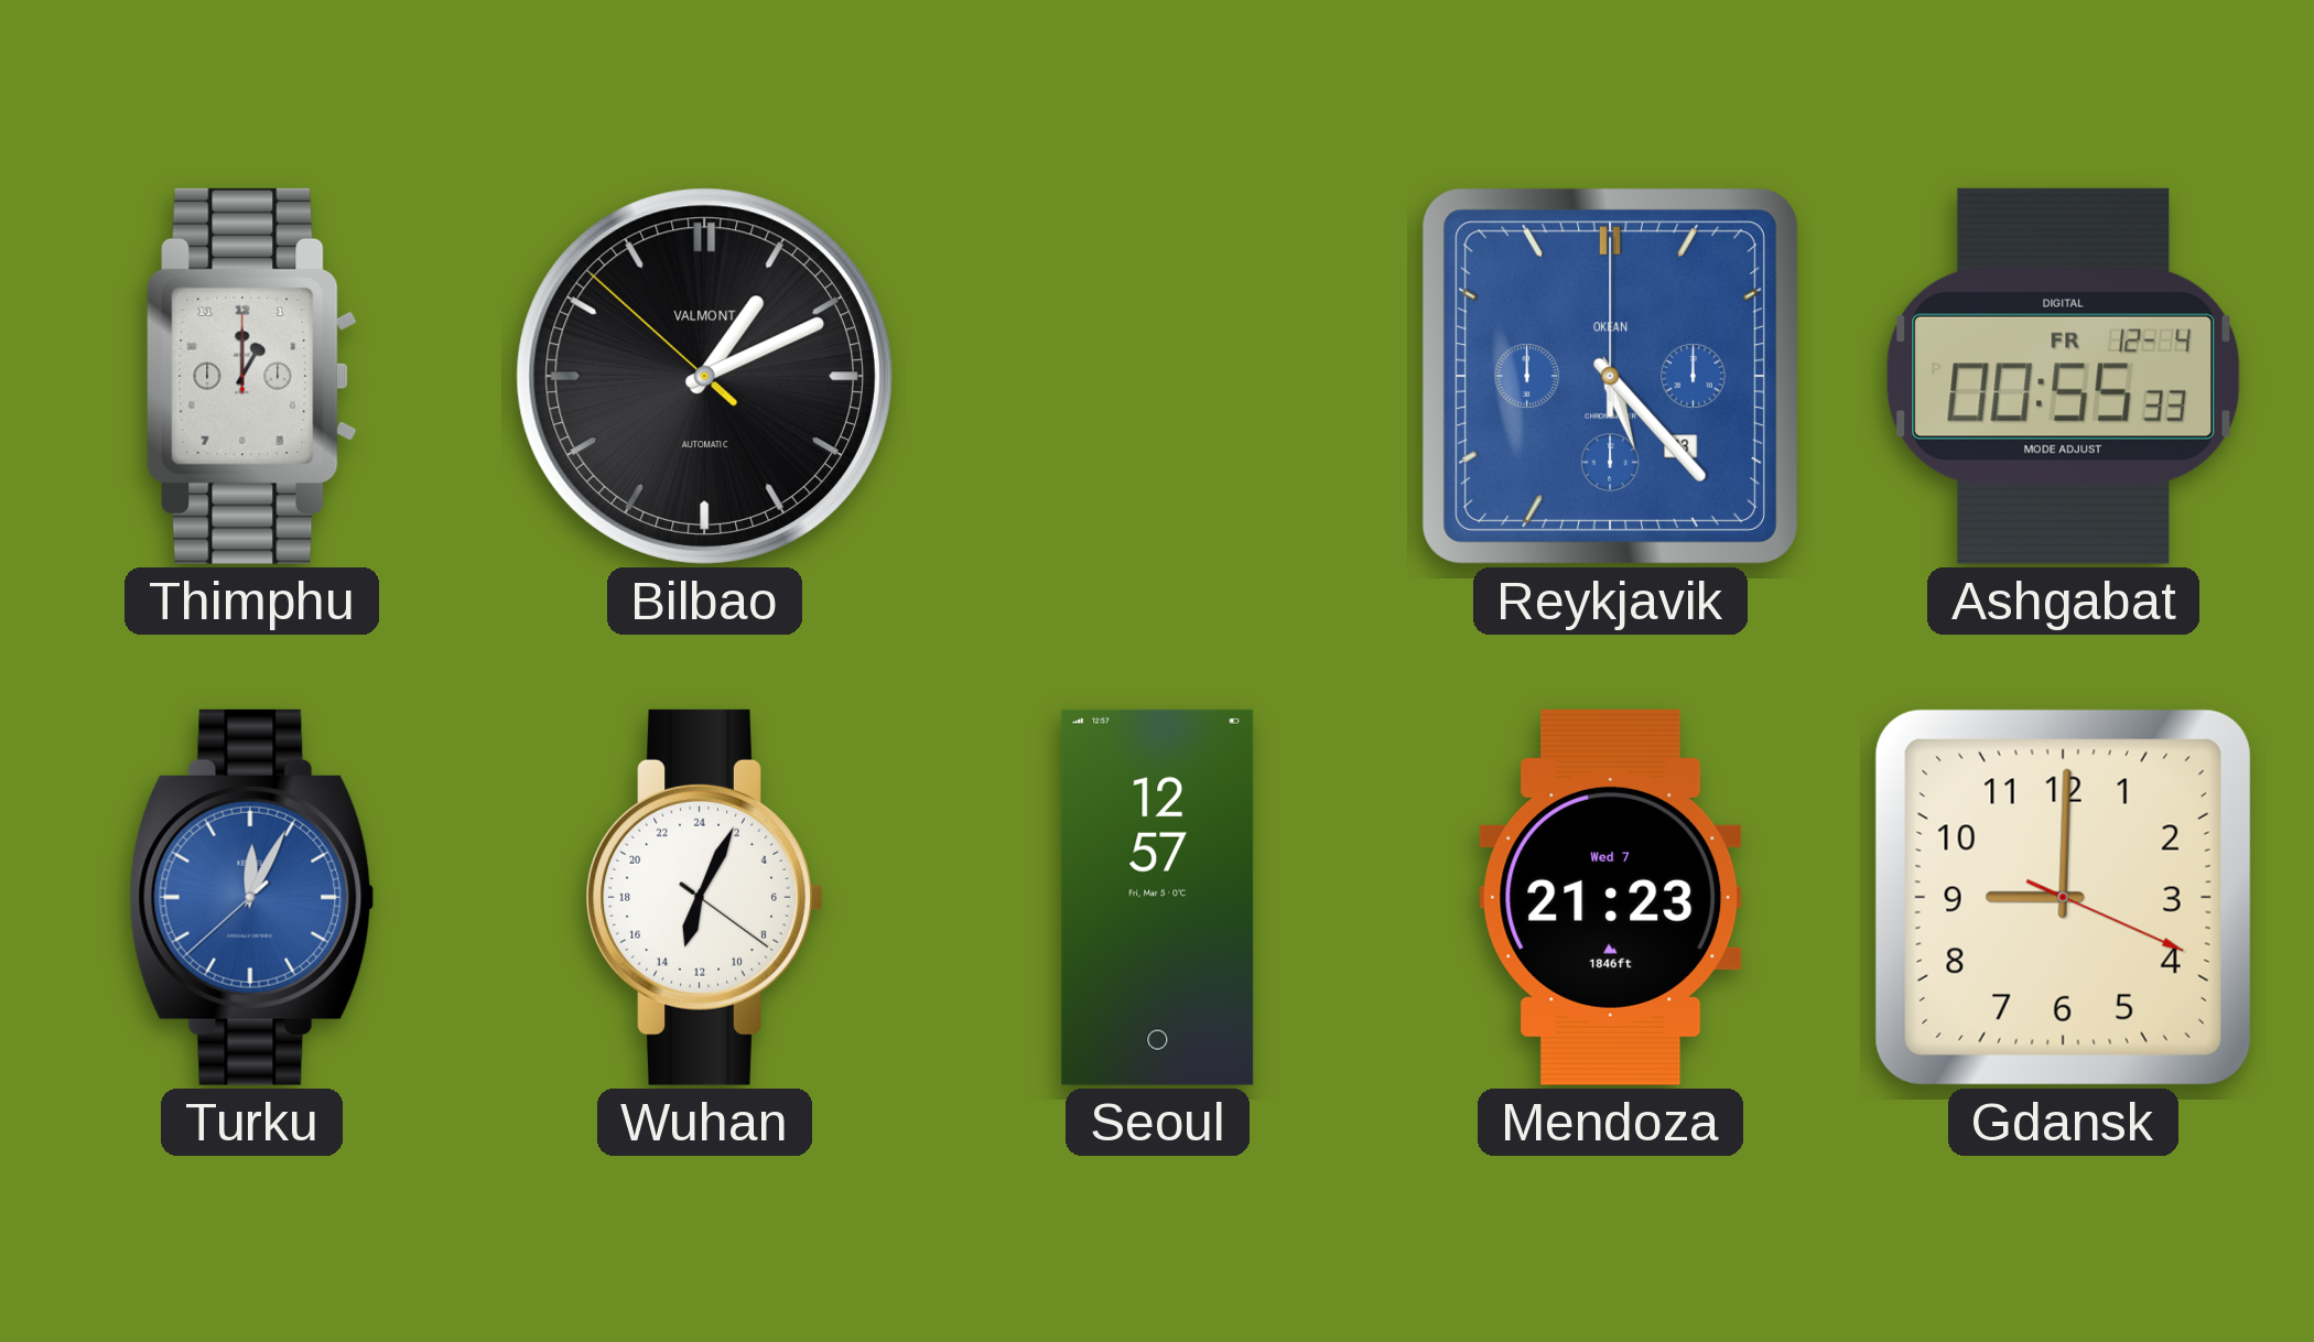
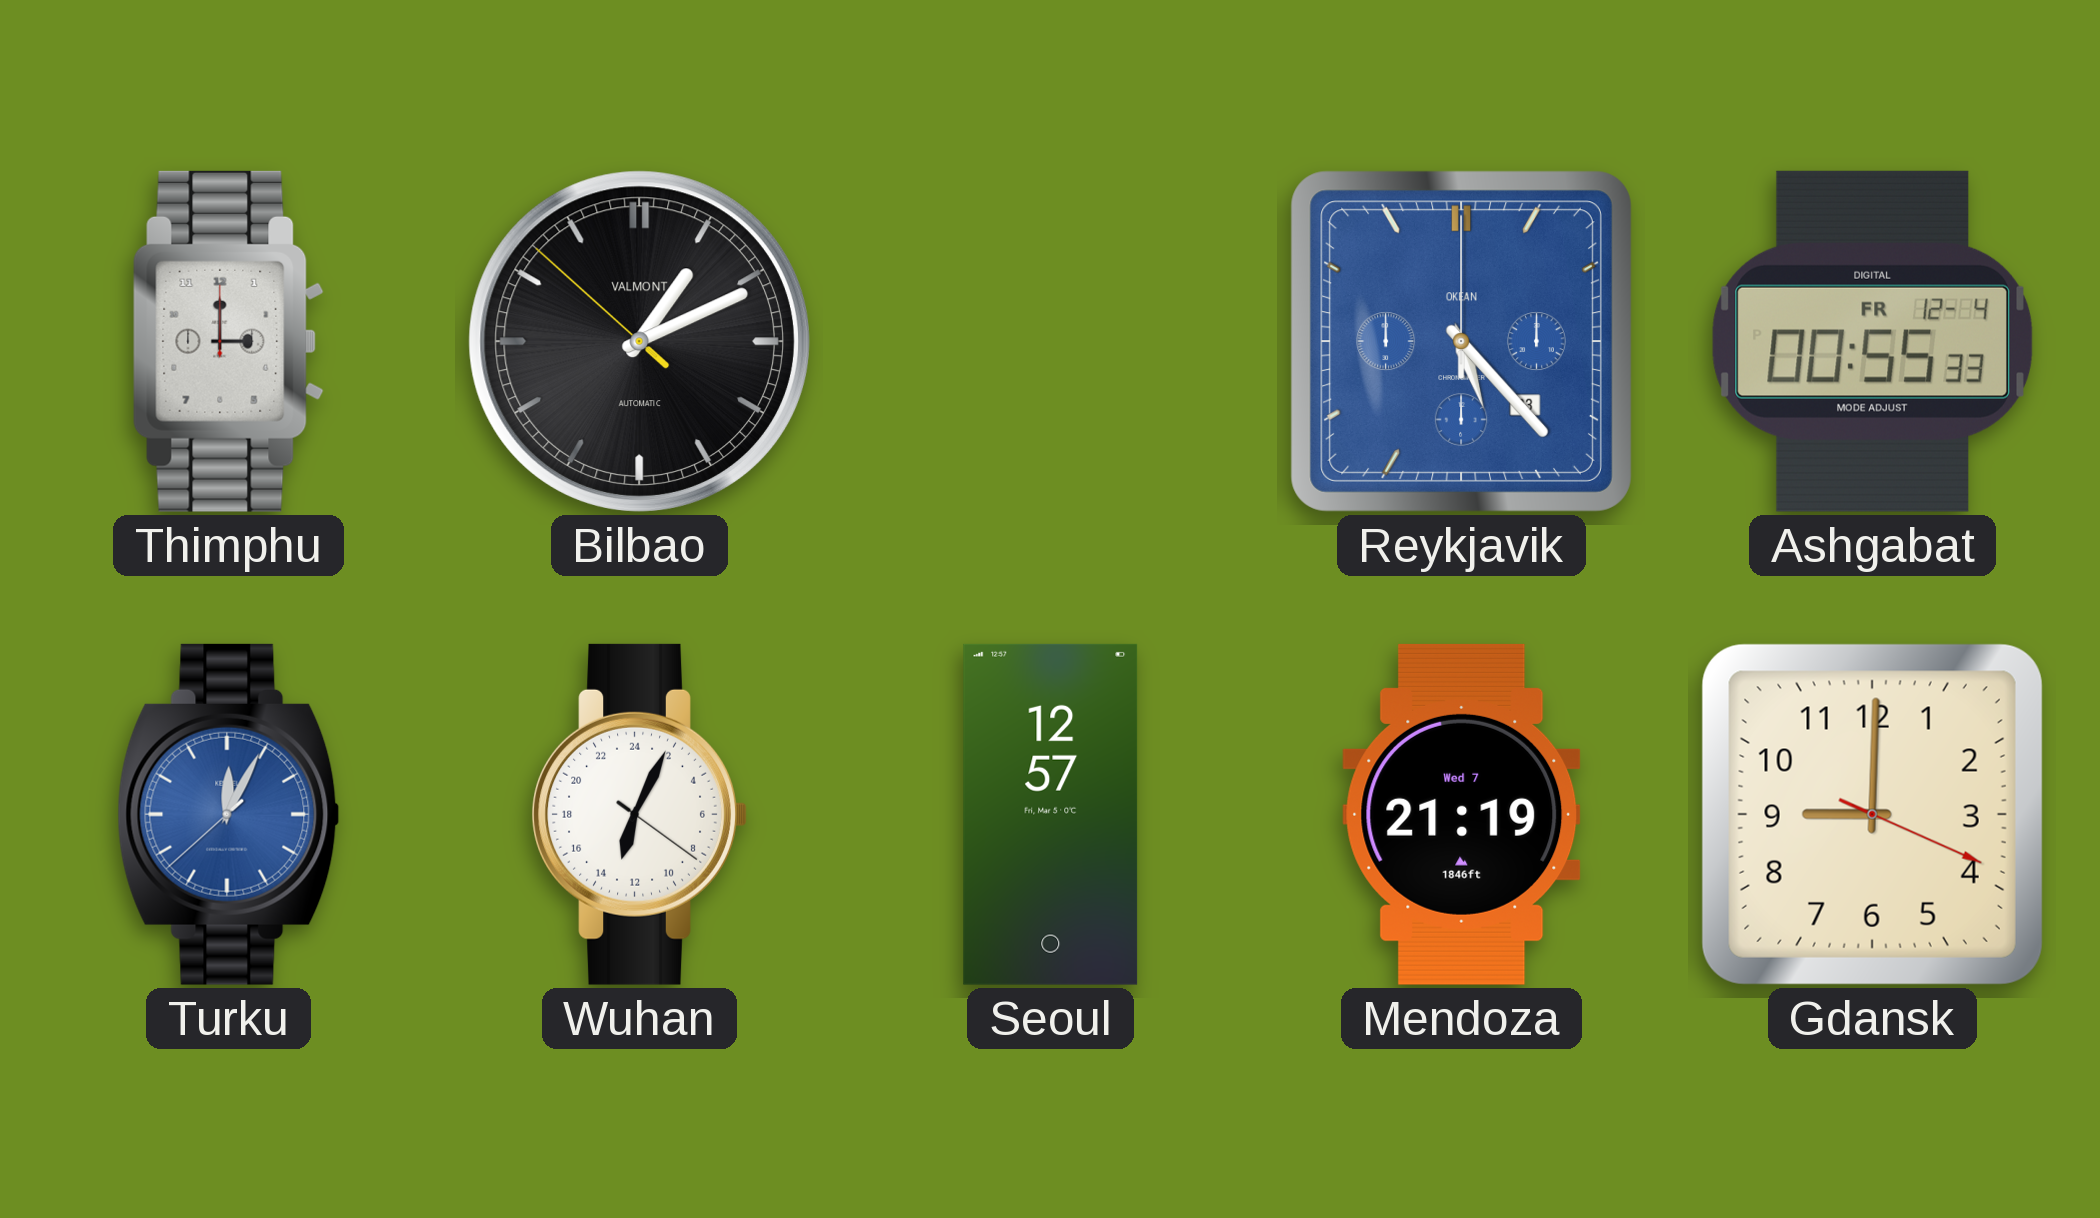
Thimphu: 1:00 -> 3:00
Mendoza: 21:23 -> 21:19
